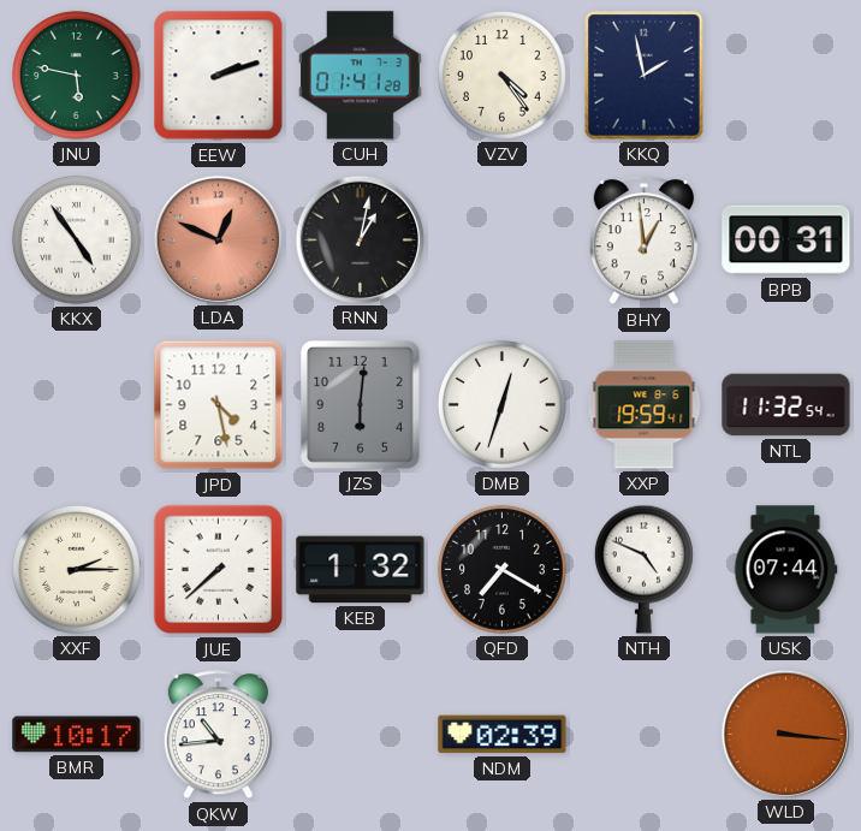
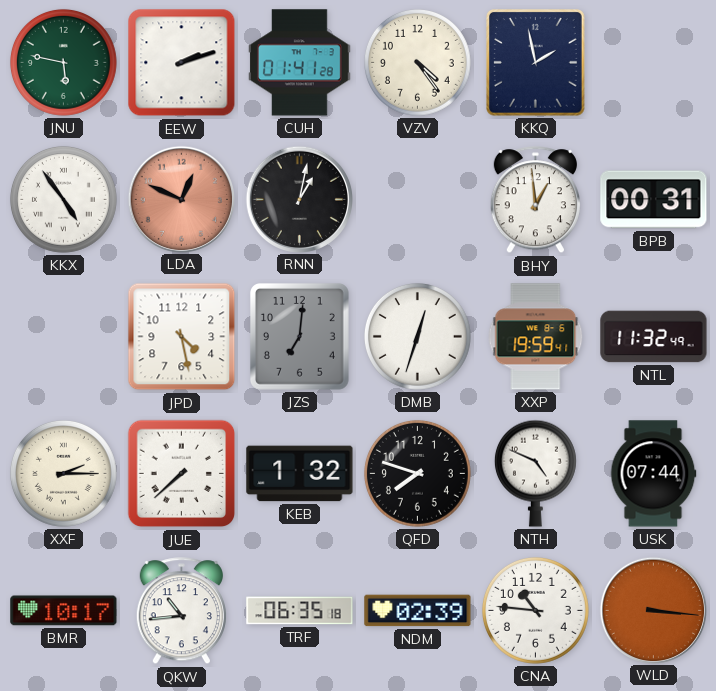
JZS: 6:01 -> 7:01
NTL: 11:32:54 -> 11:32:49
QFD: 7:20 -> 7:48
TRF: none -> 06:35
CNA: none -> 10:46
